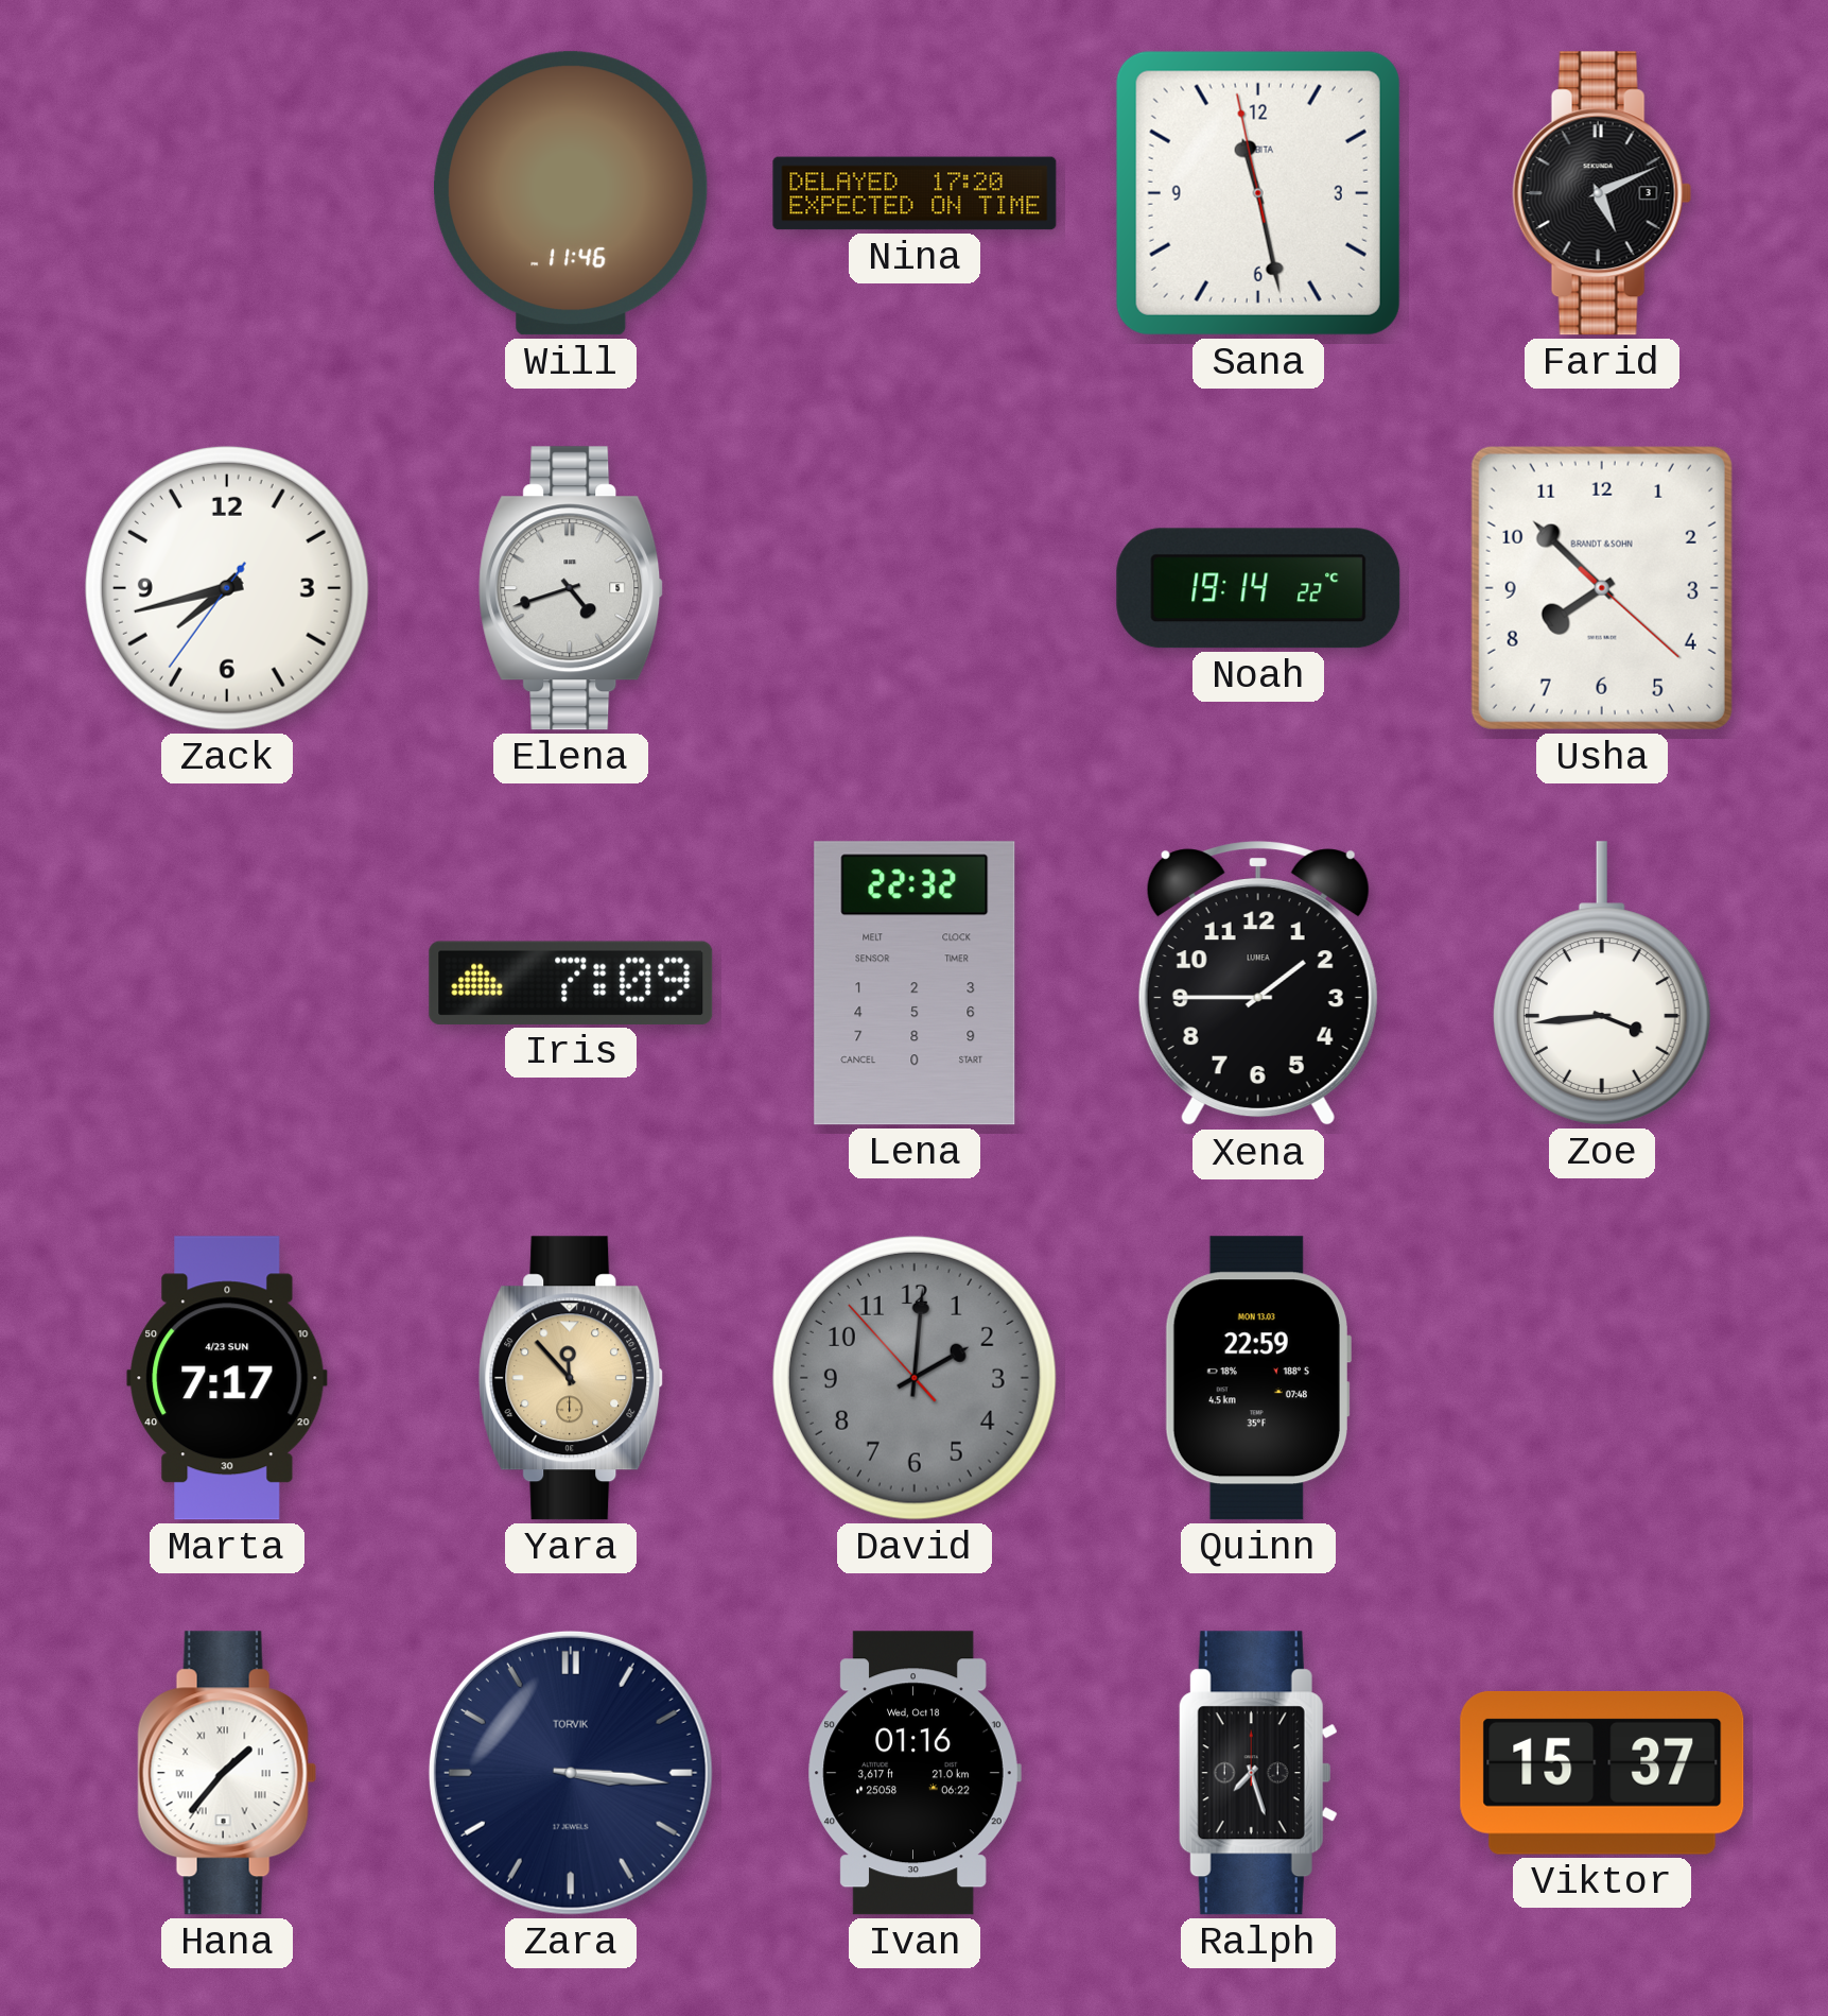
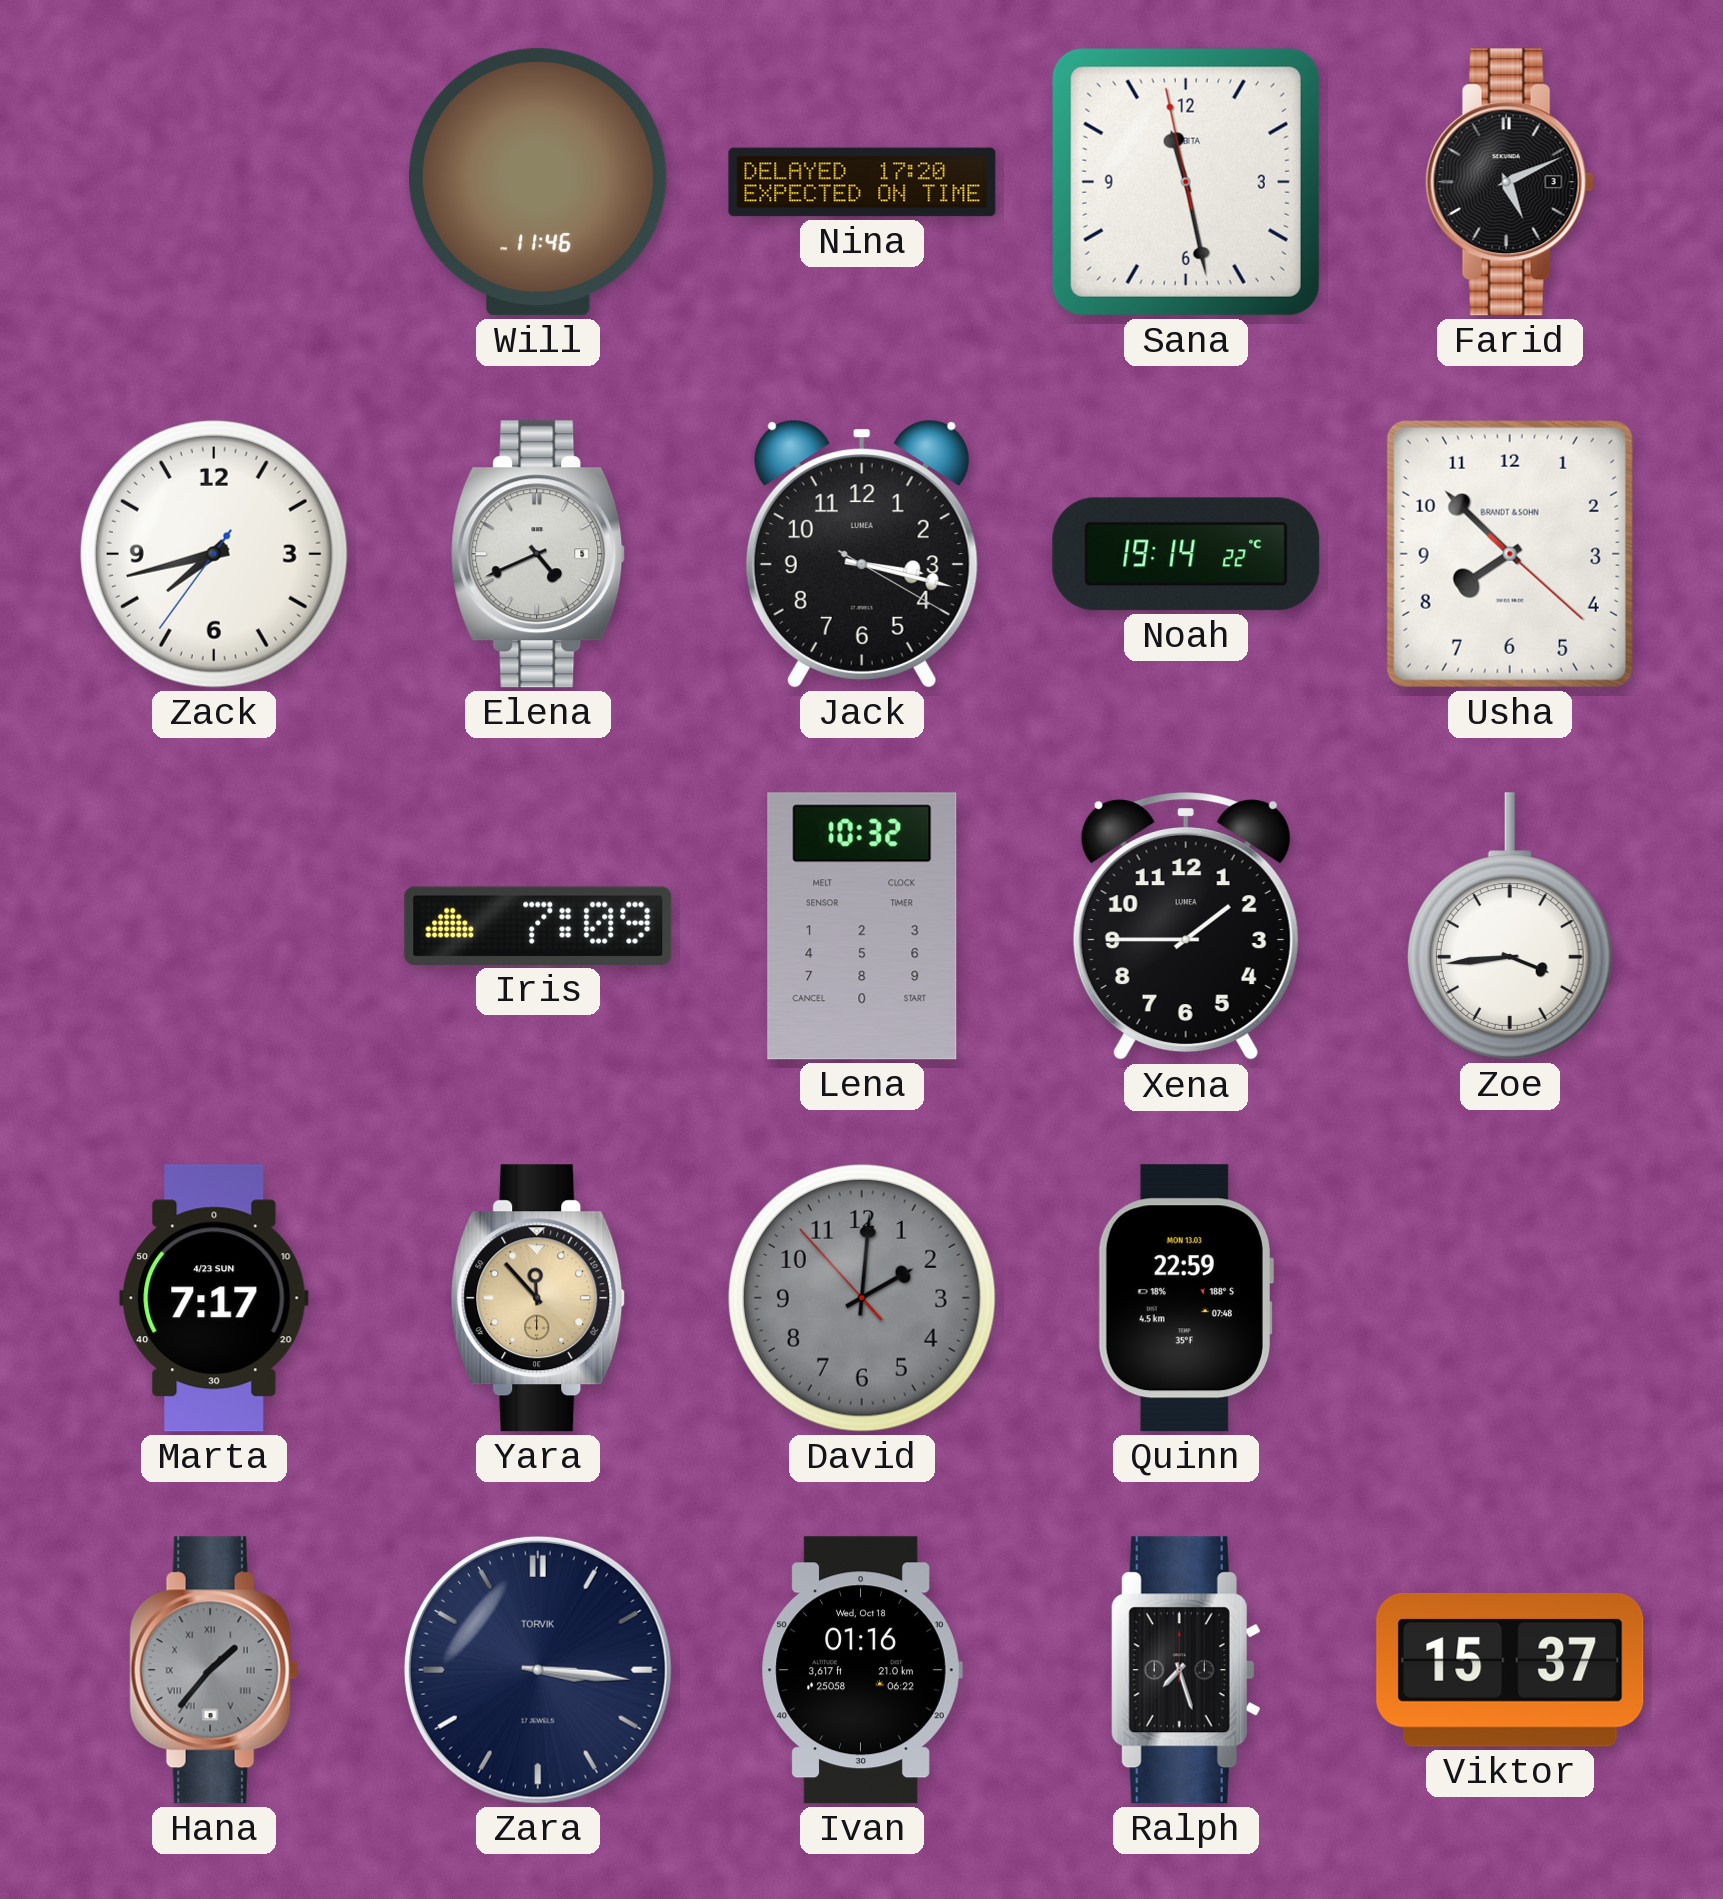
Elena: 4:42 -> 4:41
Jack: none -> 3:17
Lena: 22:32 -> 10:32
Hana dial: white -> grey
